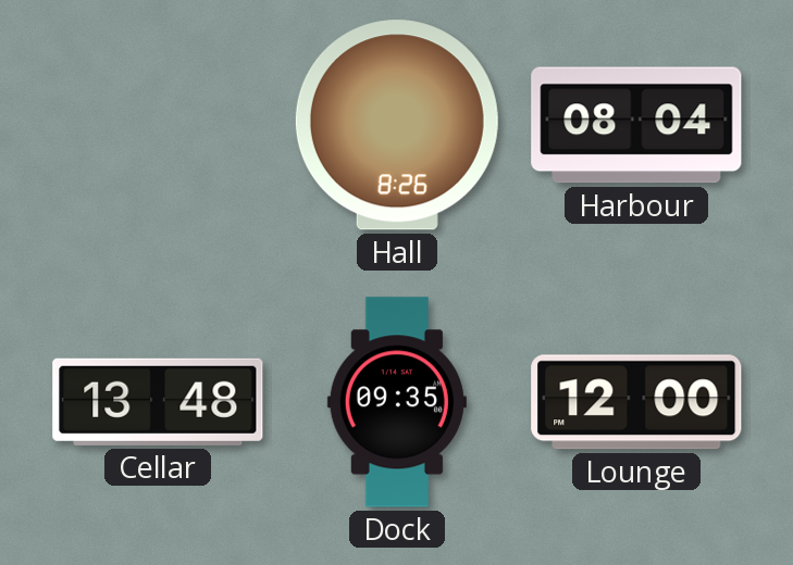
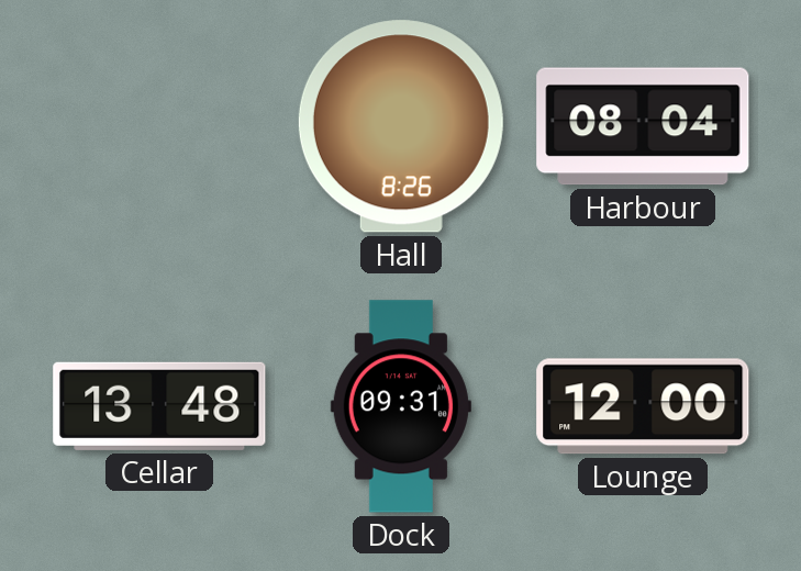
Dock: 09:35 -> 09:31
